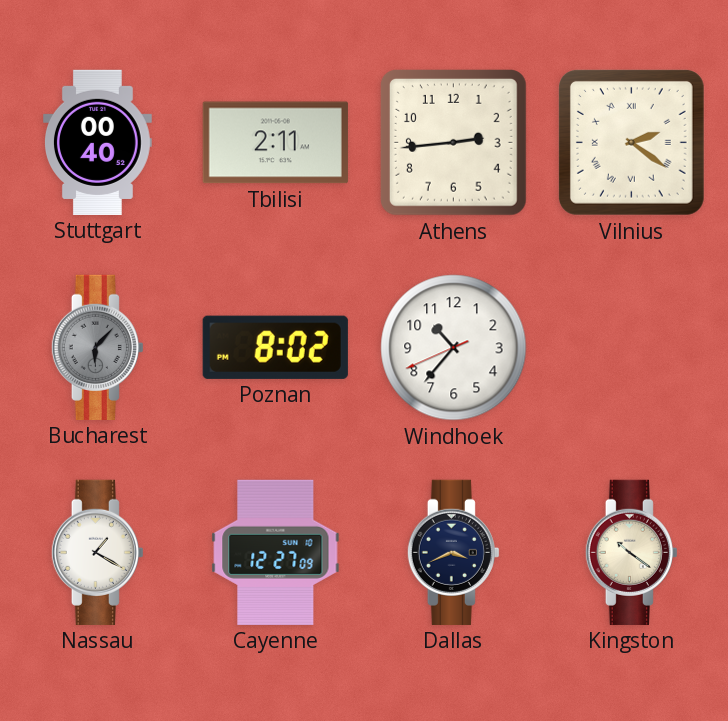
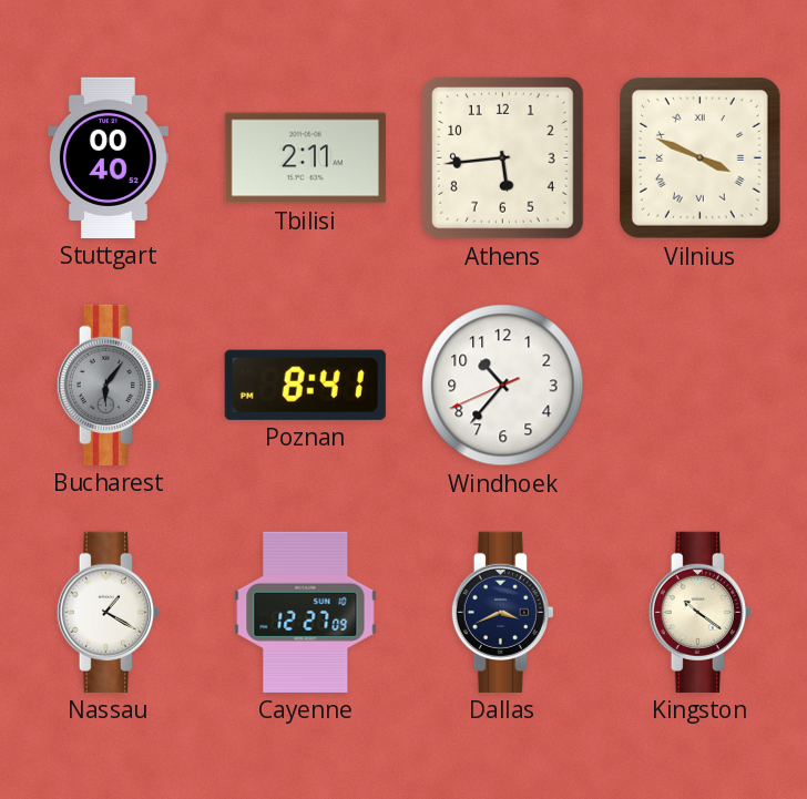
Athens: 2:44 -> 5:44
Vilnius: 2:21 -> 3:49
Bucharest: 6:07 -> 6:06
Poznan: 8:02 -> 8:41
